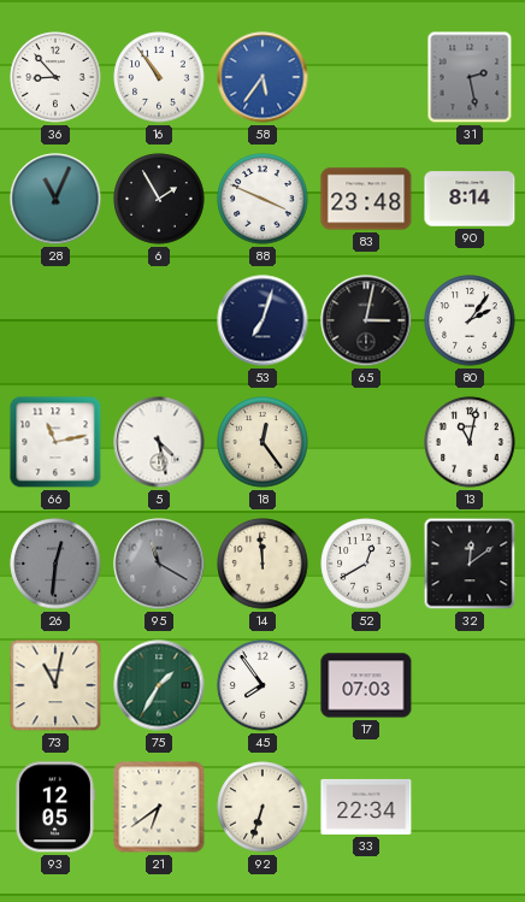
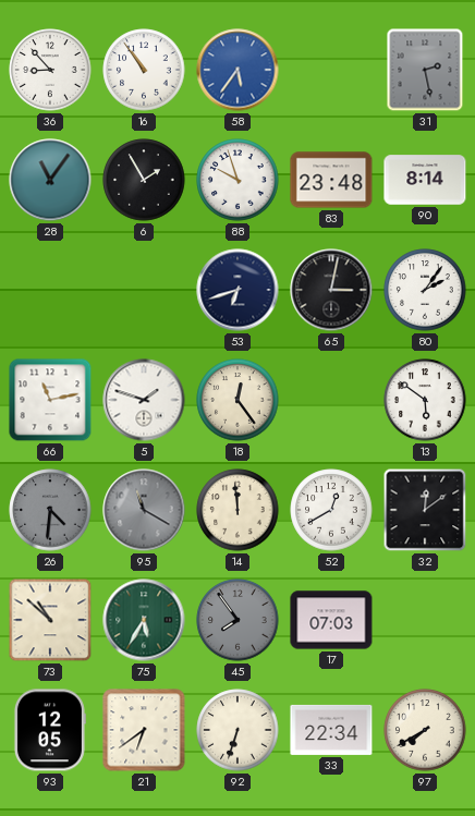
28: 11:04 -> 11:06
88: 3:49 -> 9:57
53: 7:03 -> 6:42
5: 4:28 -> 1:48
13: 11:02 -> 5:51
26: 12:31 -> 4:31
73: 11:02 -> 10:52
75: 1:35 -> 5:35
45 dial: white -> grey
97: none -> 7:40
